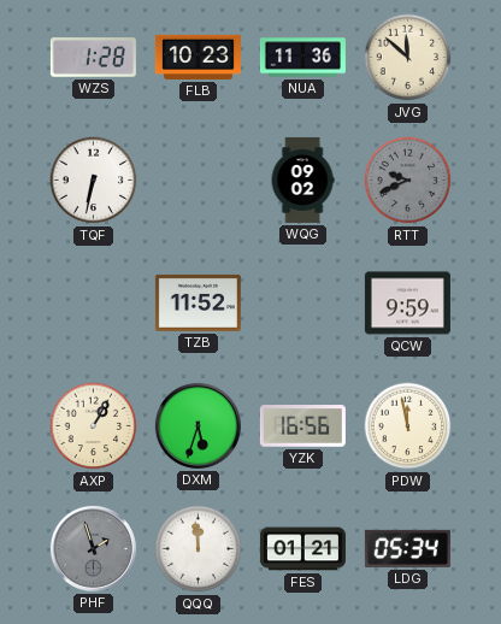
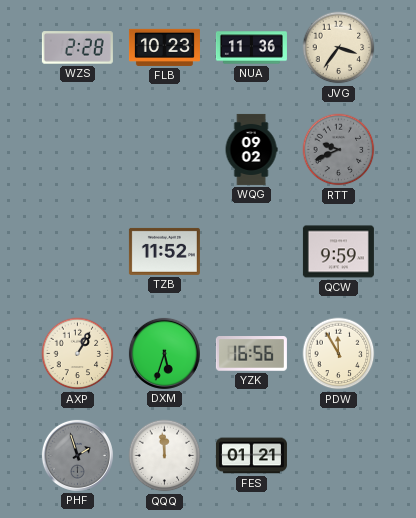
WZS: 1:28 -> 2:28
JVG: 11:52 -> 3:36
TQF: 6:32 -> none
PDW: 11:58 -> 11:55
LDG: 05:34 -> none
